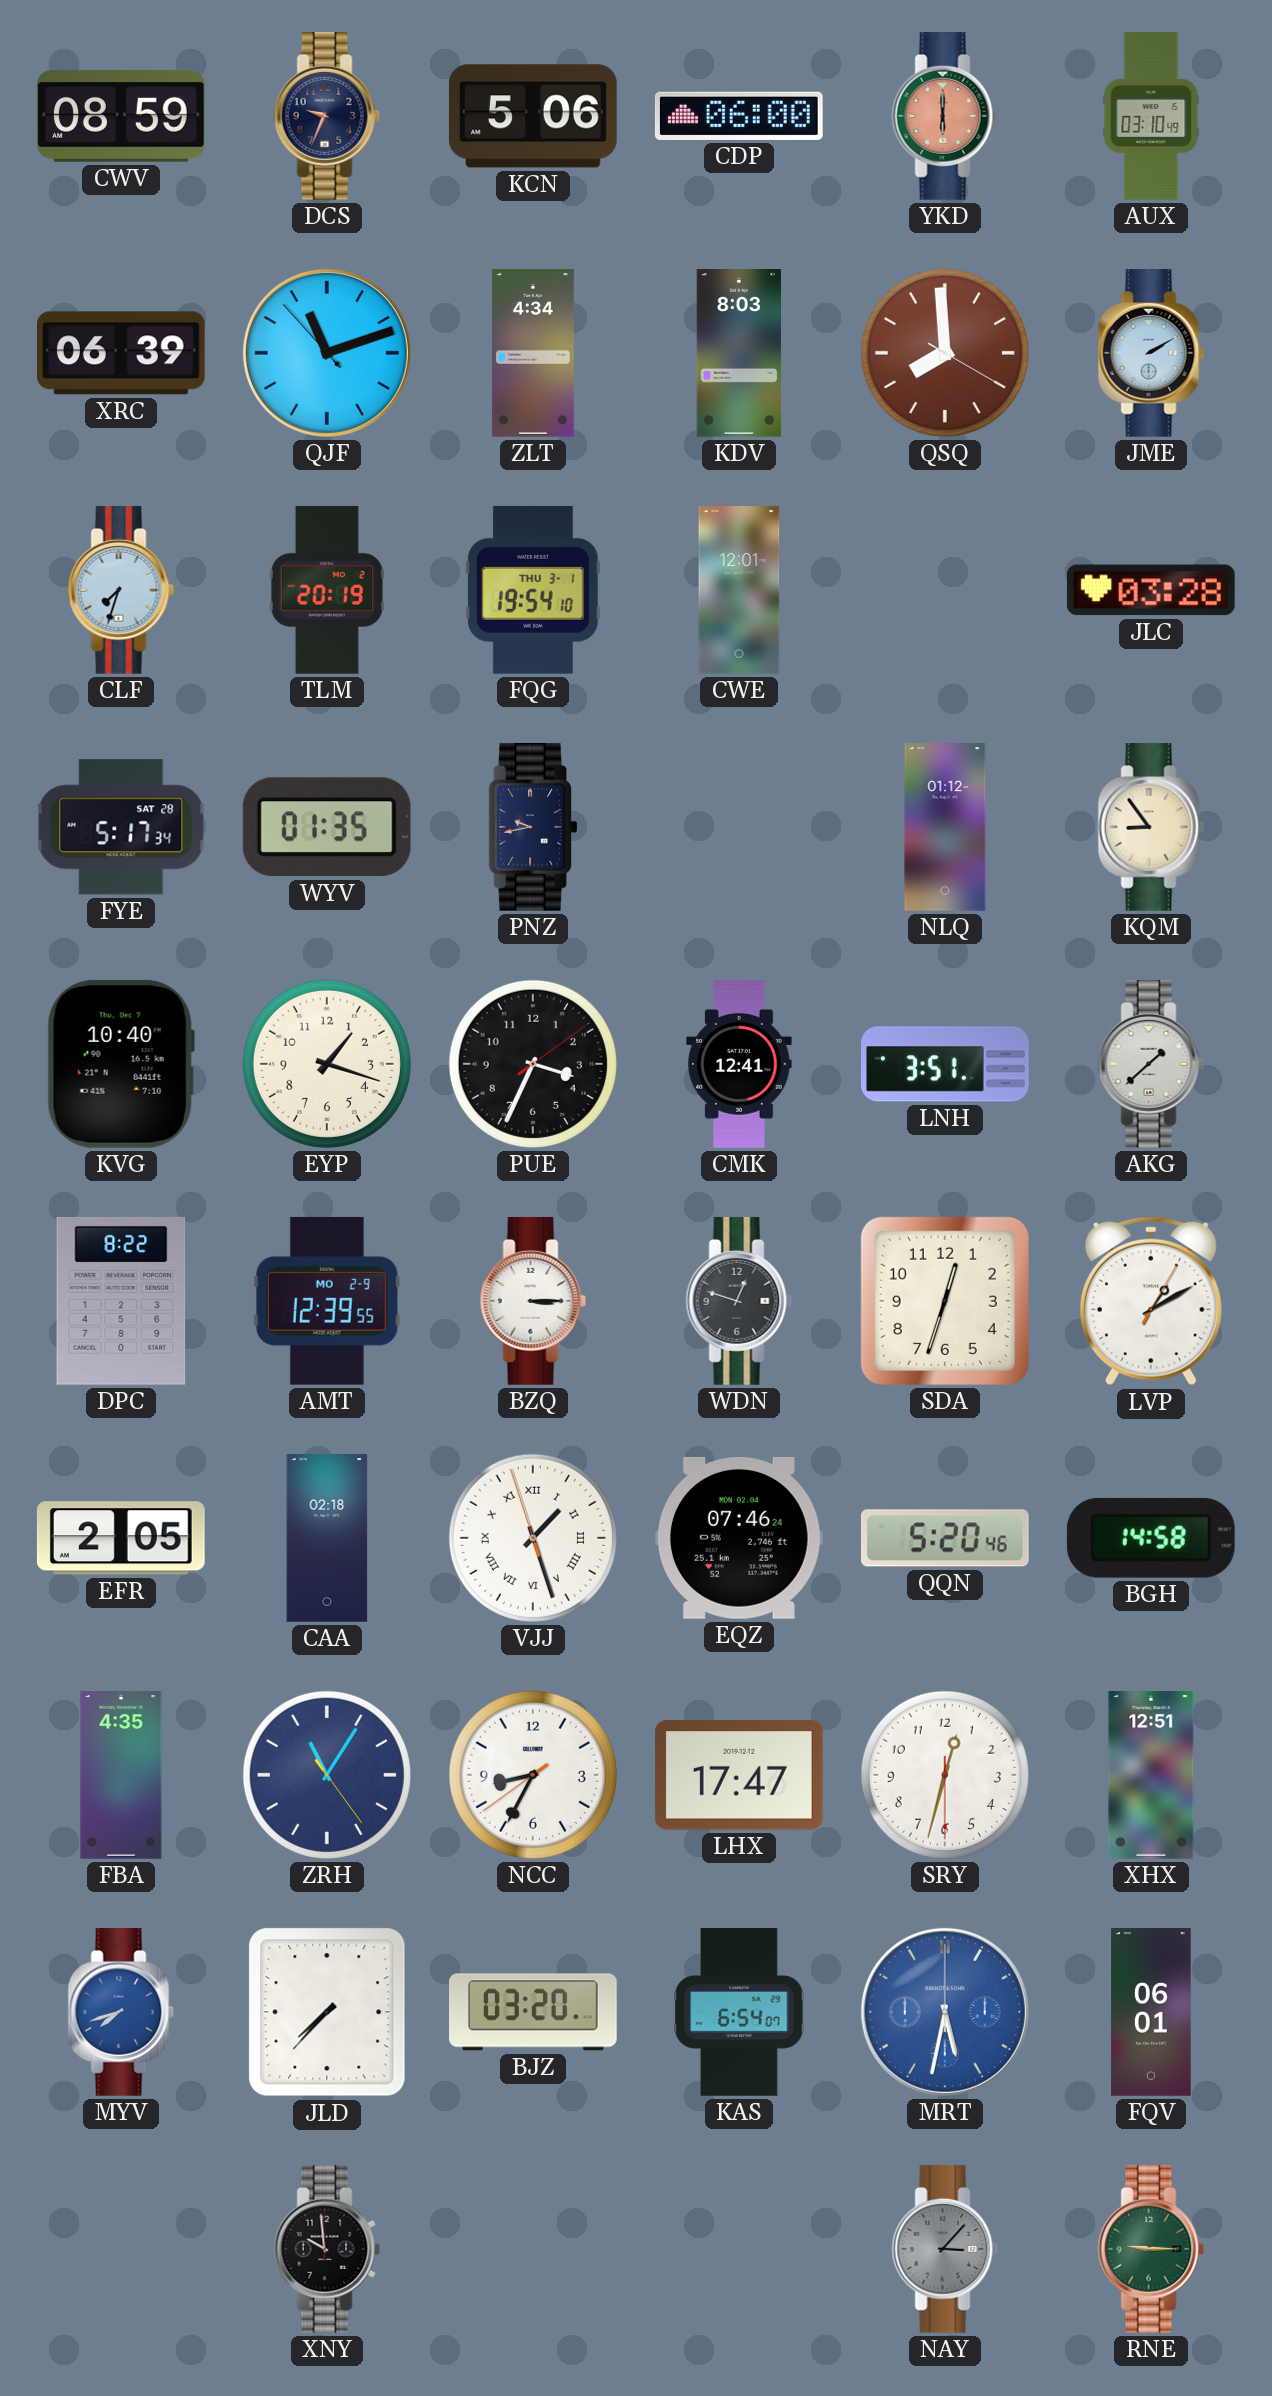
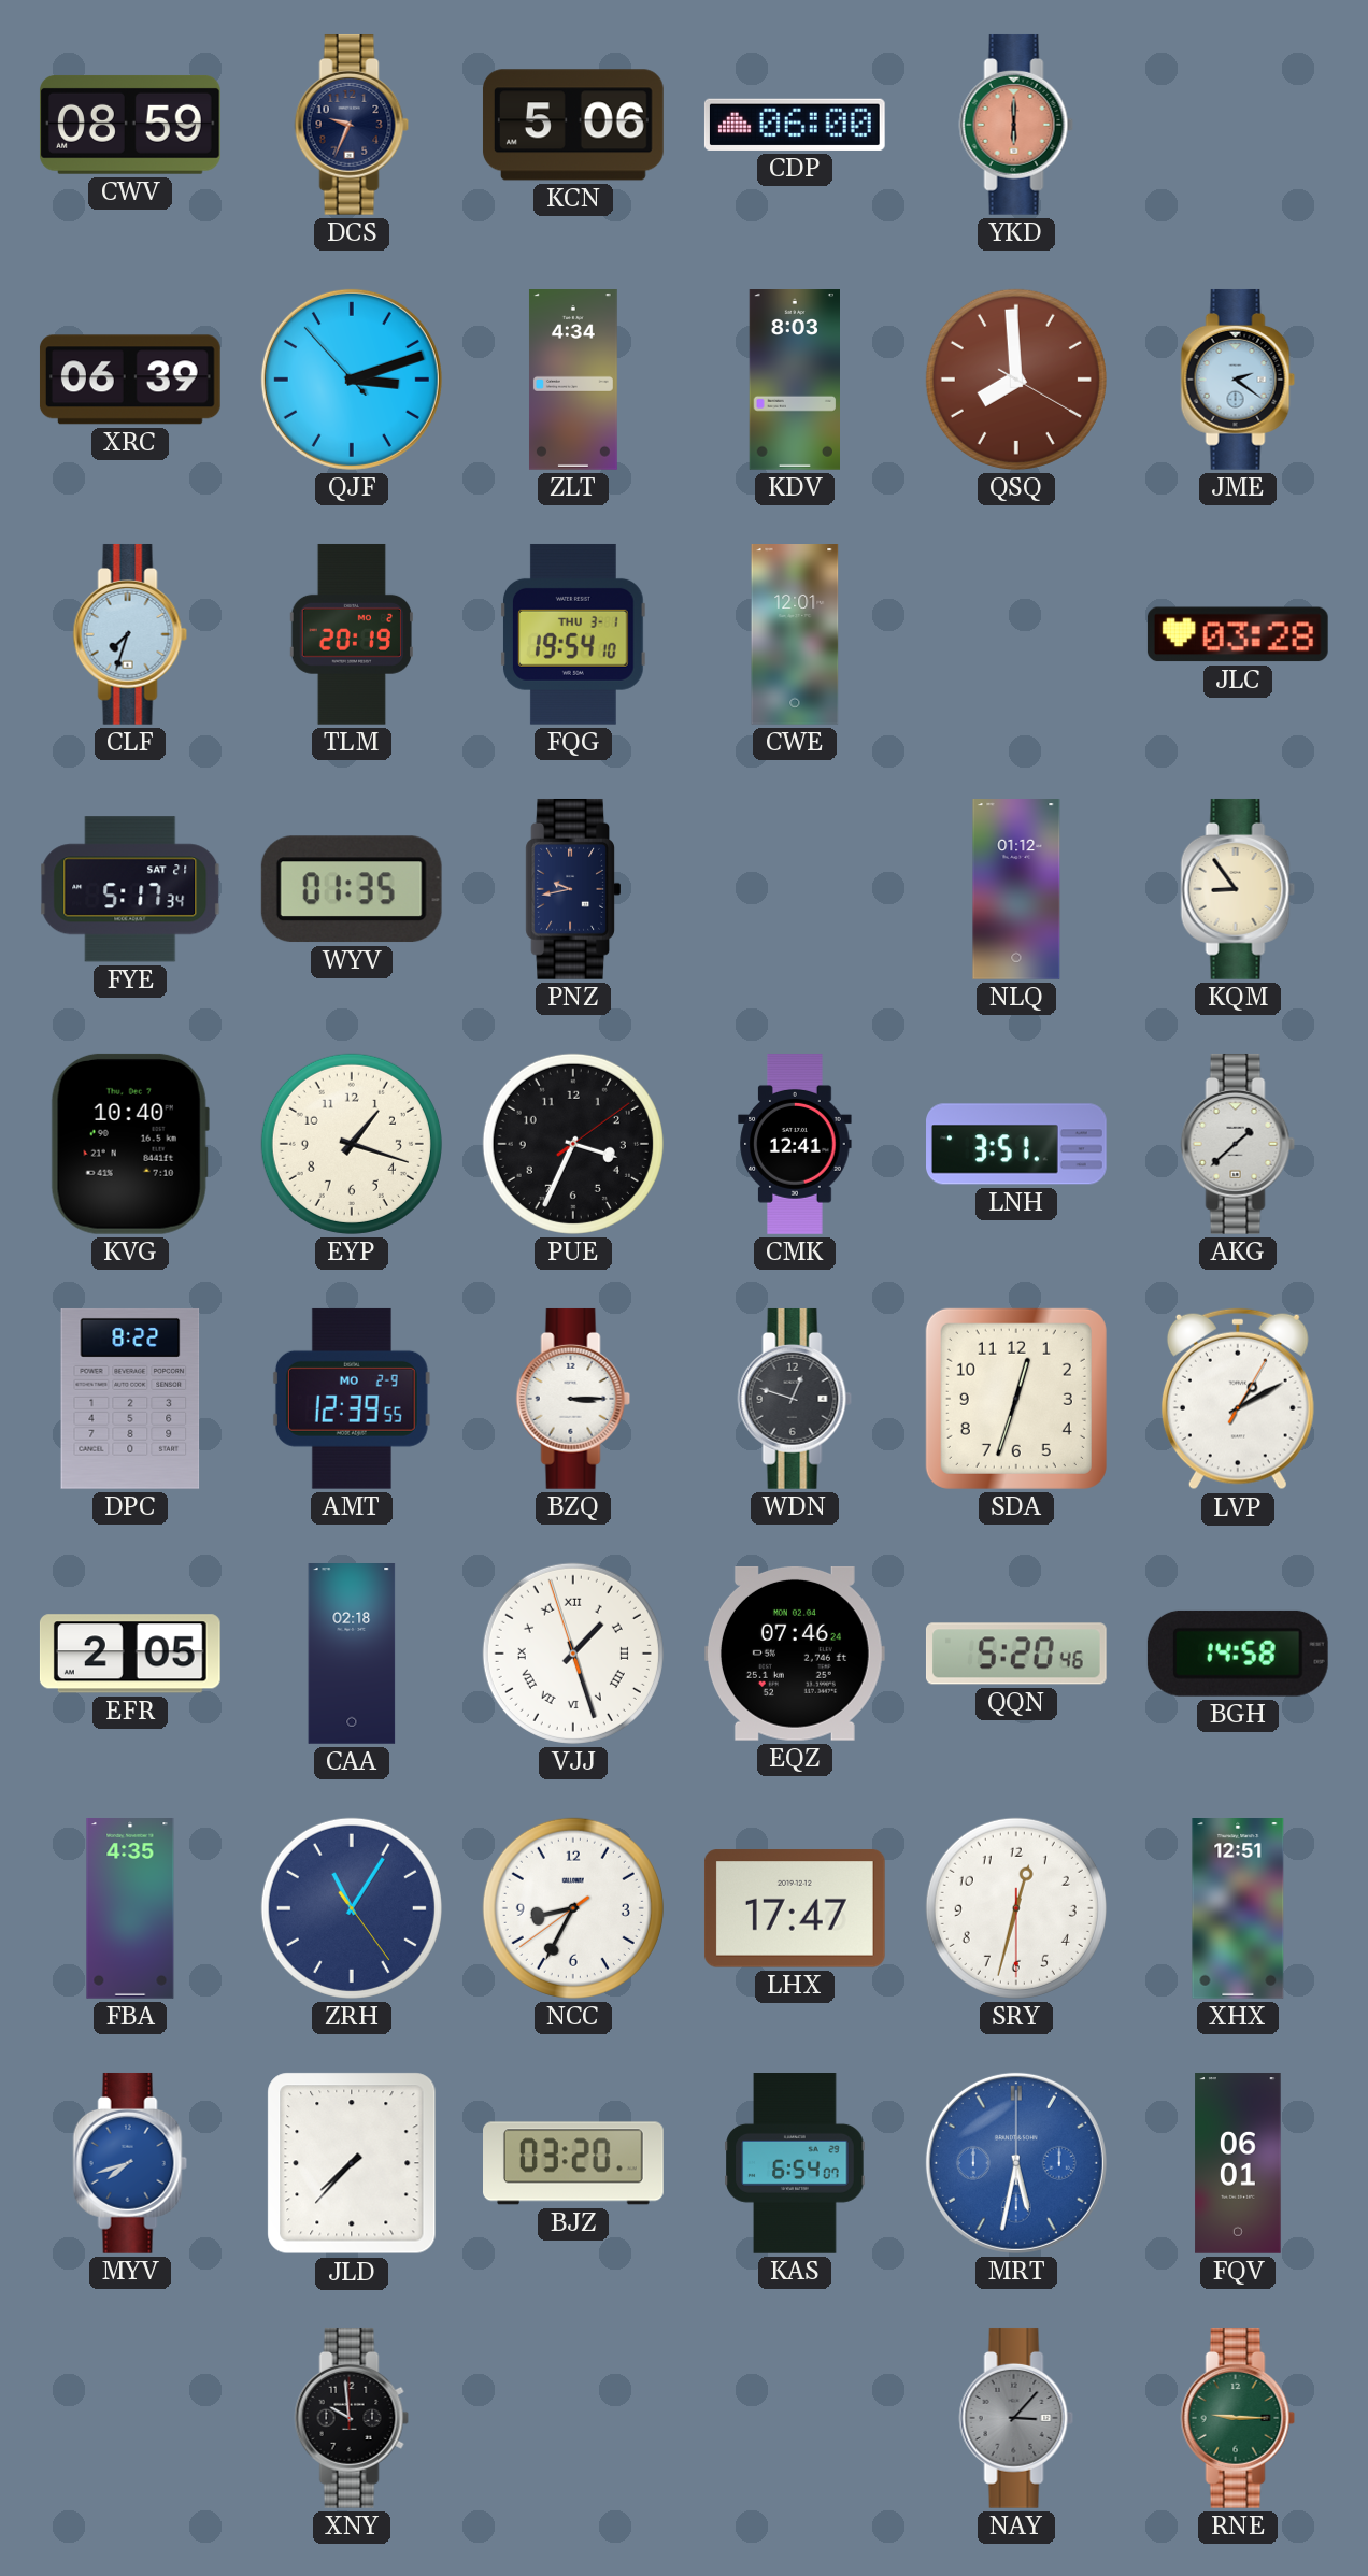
AUX: 03:10 -> none
QJF: 11:11 -> 3:11
JME: 2:10 -> 2:21
FYE date: SAT 28 -> SAT 21
